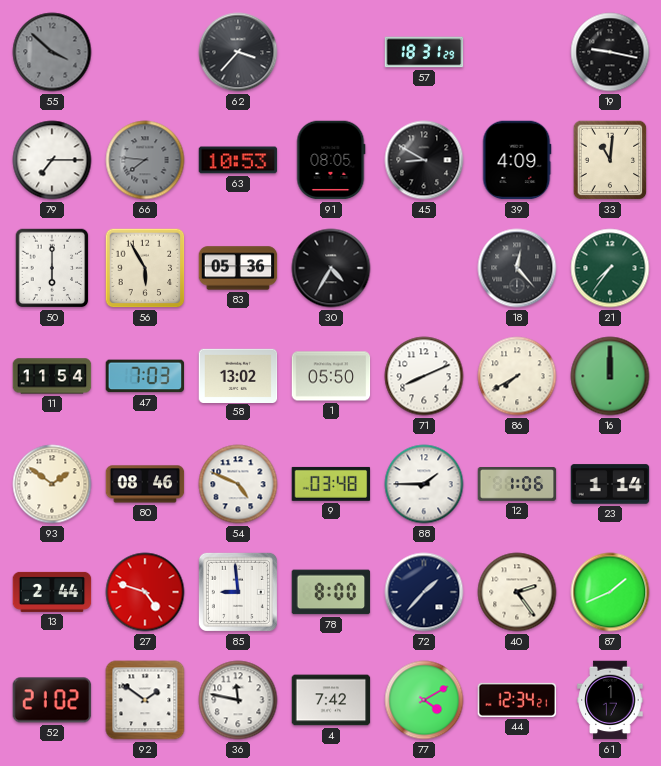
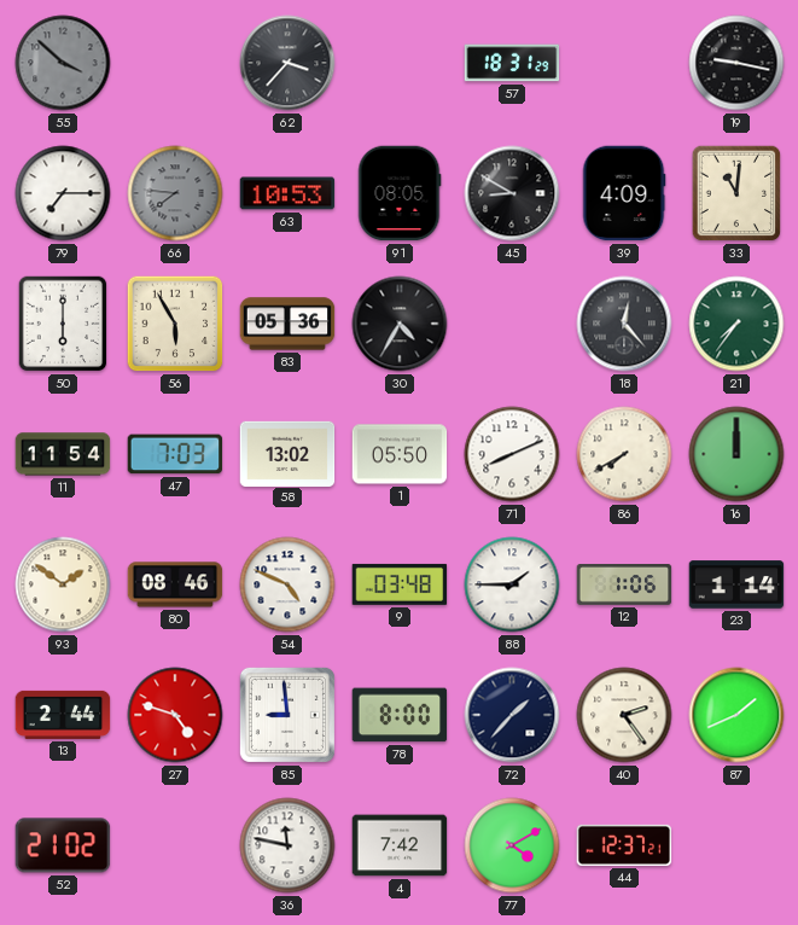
92: 1:51 -> none
44: 12:34 -> 12:37
61: 1:17 -> none
